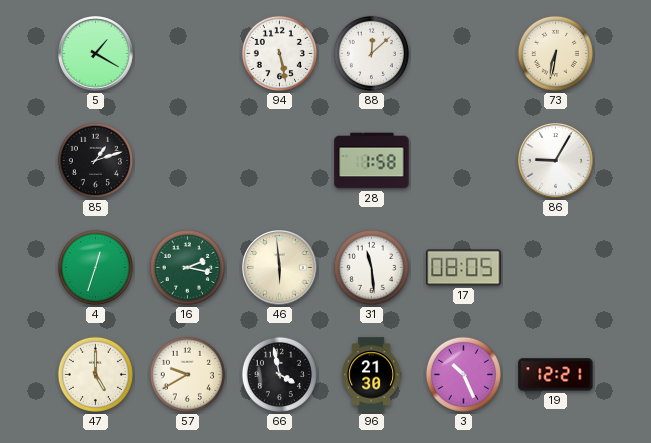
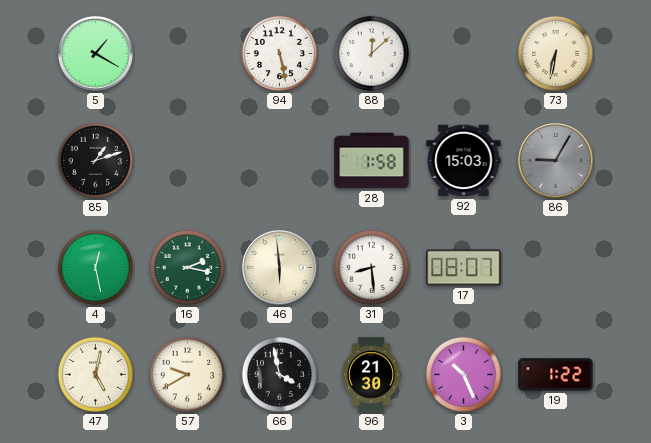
92: none -> 15:03
86 dial: white -> grey
4: 12:33 -> 12:28
31: 11:29 -> 8:29
17: 08:05 -> 08:07
47: 5:00 -> 5:02
19: 12:21 -> 1:22
